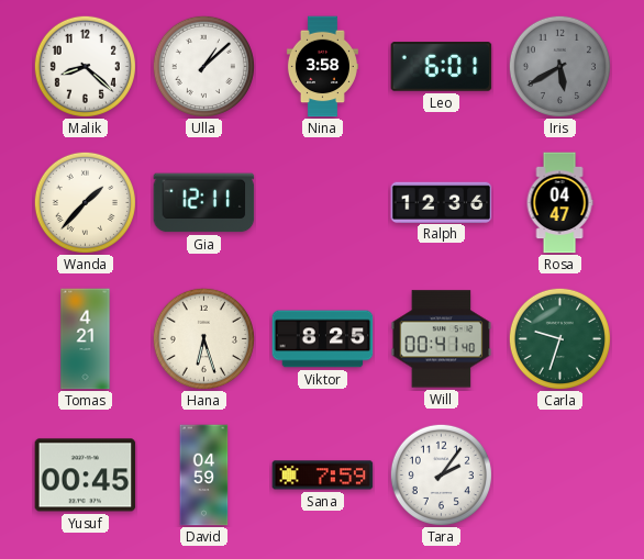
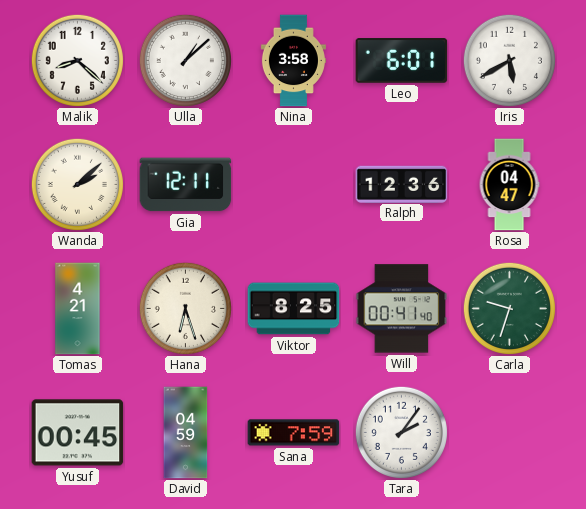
Iris dial: grey -> white
Wanda: 1:37 -> 2:08
